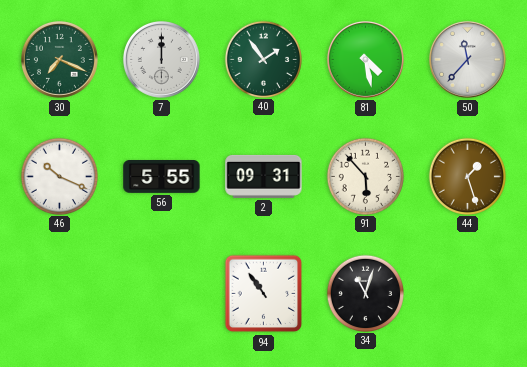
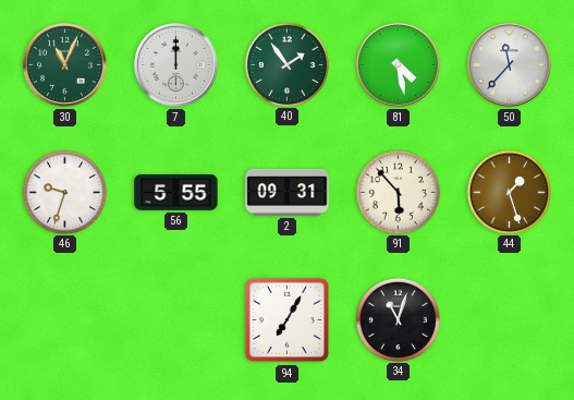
30: 7:19 -> 11:04
46: 10:19 -> 9:33
94: 10:54 -> 7:05
